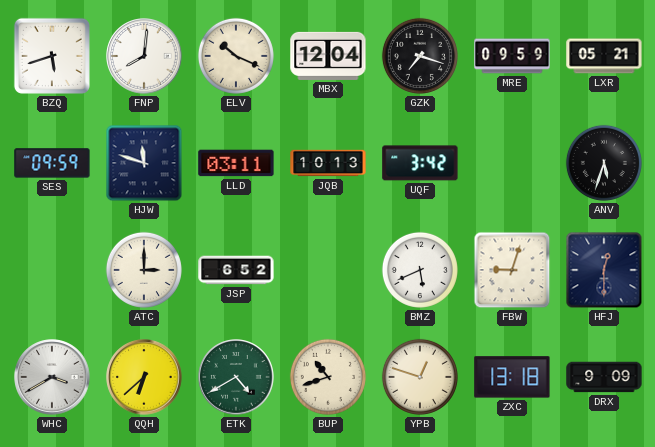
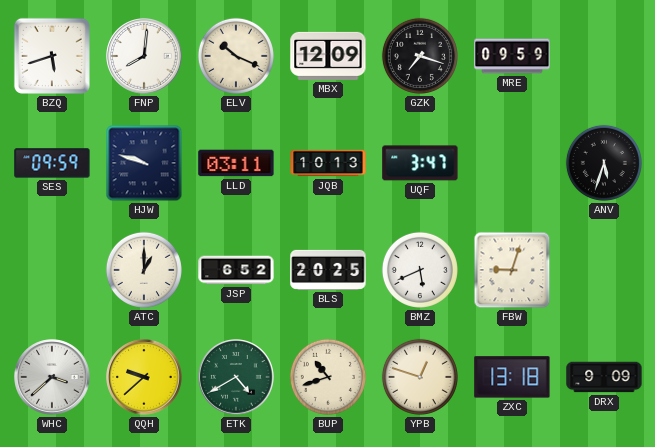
MBX: 12:04 -> 12:09
LXR: 05:21 -> none
HJW: 11:48 -> 9:48
UQF: 3:42 -> 3:47
ATC: 3:00 -> 1:00
BLS: none -> 20:25
HFJ: 12:30 -> none
WHC: 3:40 -> 3:38
QQH: 6:38 -> 9:38
